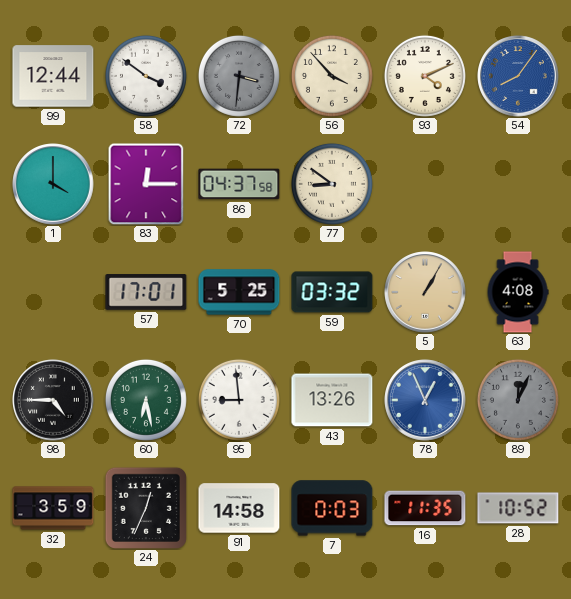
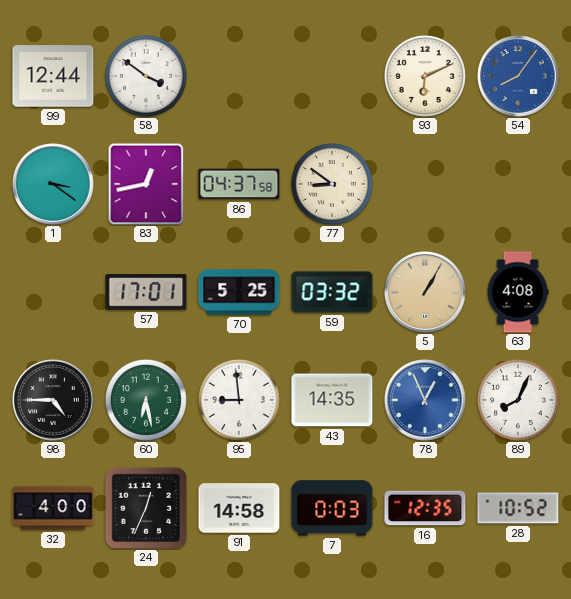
72: 3:31 -> none
56: 3:53 -> none
93: 4:11 -> 6:11
1: 4:00 -> 3:21
83: 12:15 -> 12:43
43: 13:26 -> 14:35
89: 12:04 -> 8:04
89 dial: grey -> white
32: 3:59 -> 4:00
16: 11:35 -> 12:35
